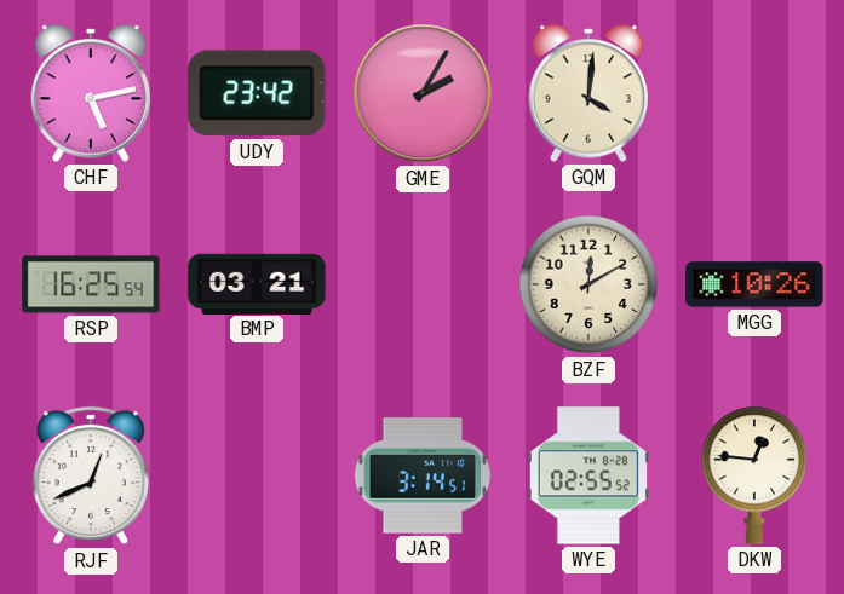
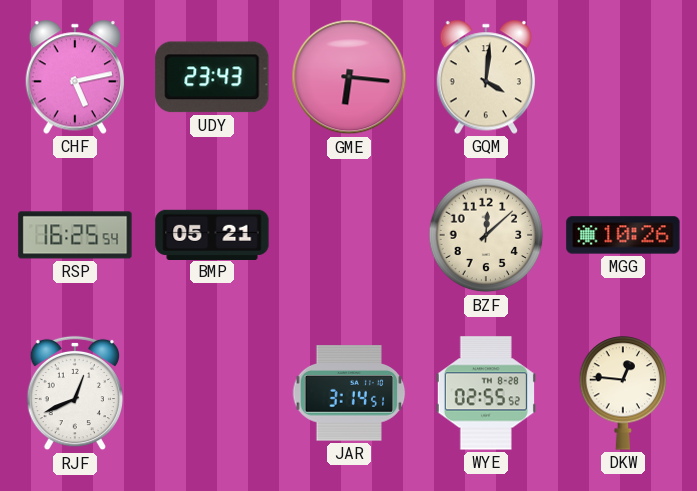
UDY: 23:42 -> 23:43
GME: 2:05 -> 6:16
BMP: 03:21 -> 05:21
BZF: 12:10 -> 12:08
